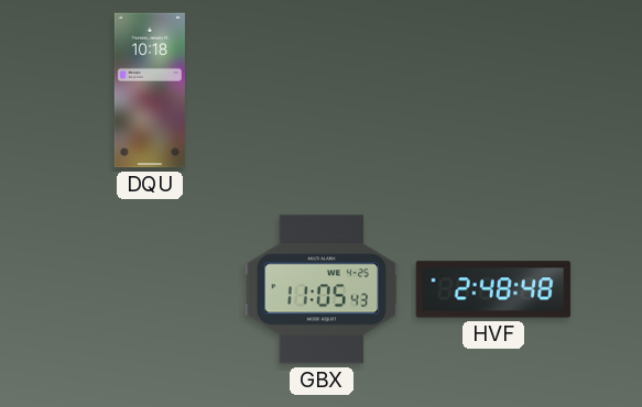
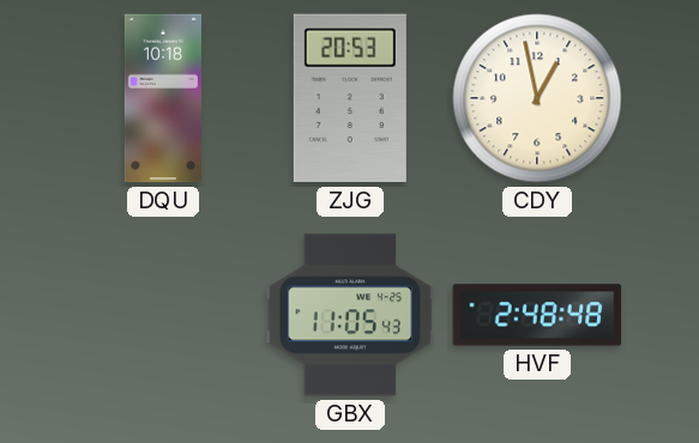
ZJG: none -> 20:53
CDY: none -> 12:58
